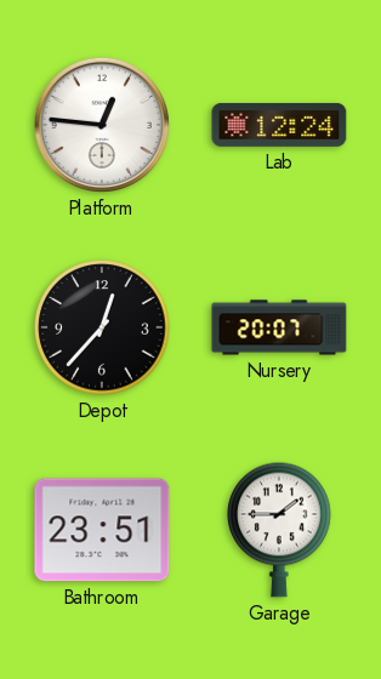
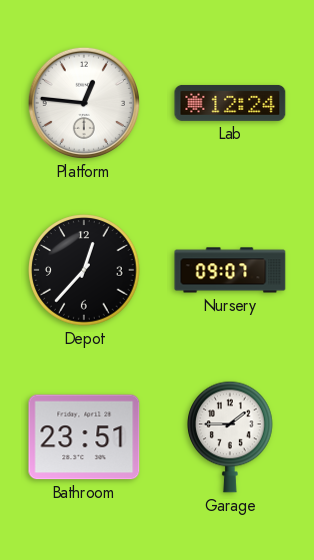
Nursery: 20:07 -> 09:07
